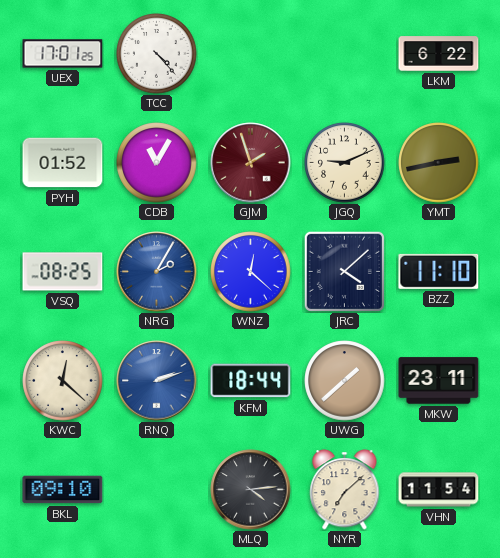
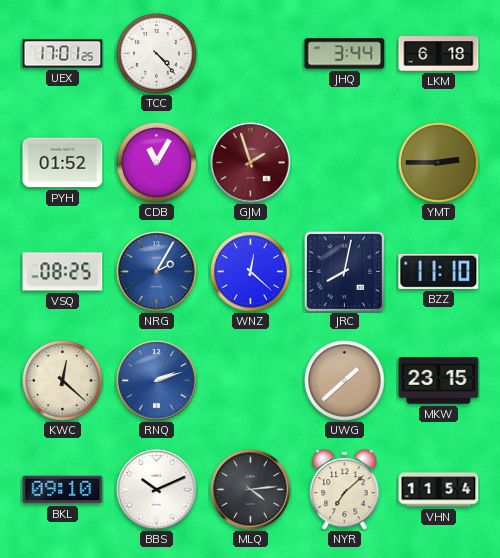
JHQ: none -> 3:44
LKM: 6:22 -> 6:18
JGQ: 9:11 -> none
YMT: 2:43 -> 2:45
JRC: 4:08 -> 8:02
KFM: 18:44 -> none
MKW: 23:11 -> 23:15
BBS: none -> 10:11
